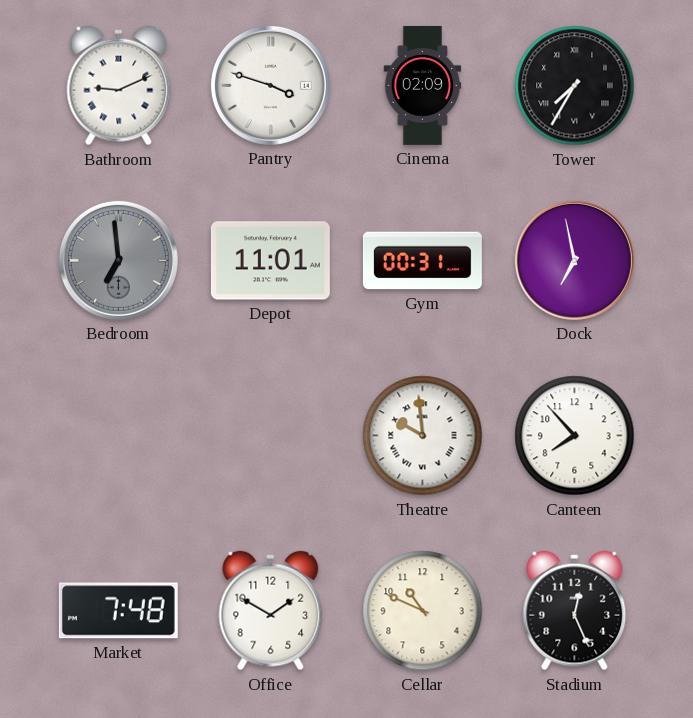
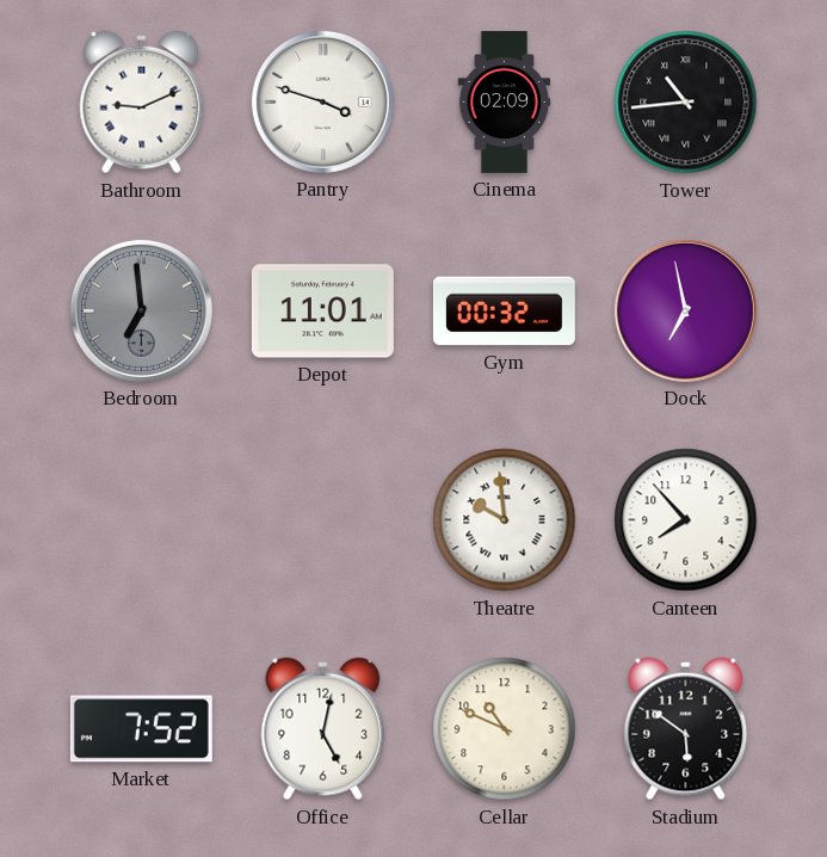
Tower: 7:35 -> 10:44
Gym: 00:31 -> 00:32
Market: 7:48 -> 7:52
Office: 1:50 -> 5:02
Stadium: 12:26 -> 5:51
